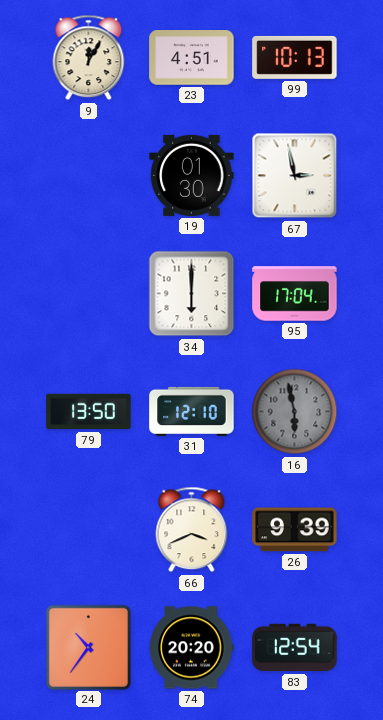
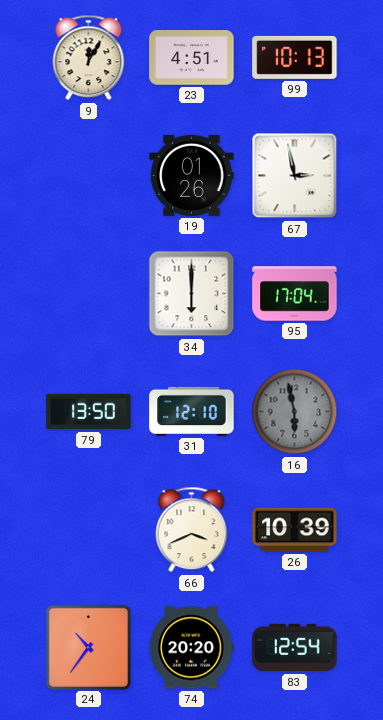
19: 01:30 -> 01:26
26: 9:39 -> 10:39
